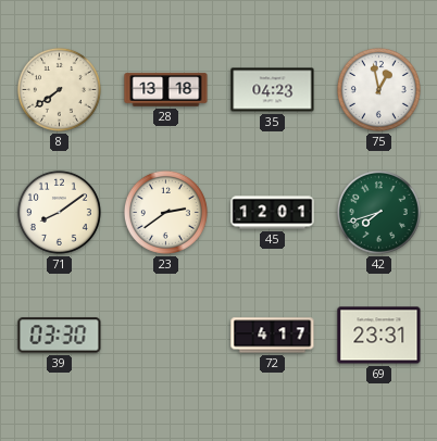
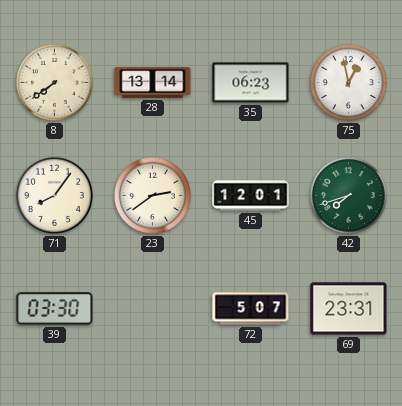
28: 13:18 -> 13:14
35: 04:23 -> 06:23
71: 8:09 -> 8:06
72: 4:17 -> 5:07
